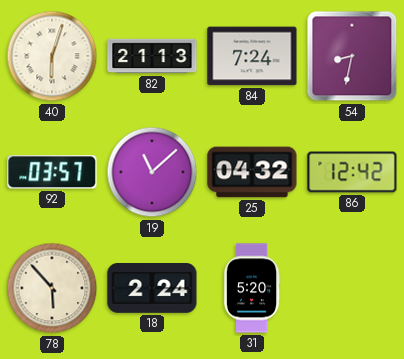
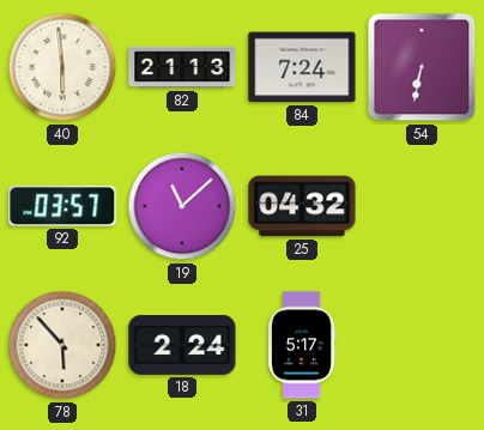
40: 6:03 -> 5:59
54: 8:32 -> 6:32
86: 12:42 -> none
31: 5:20 -> 5:17
